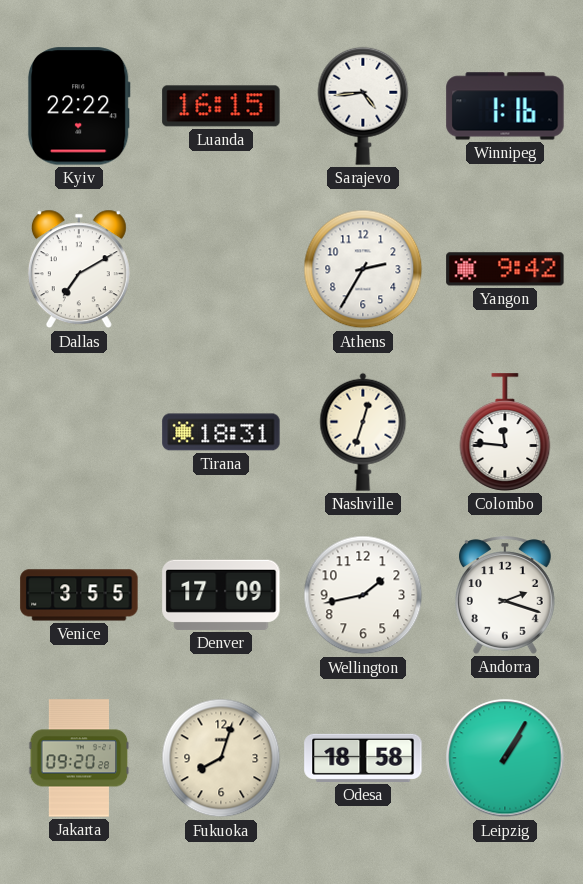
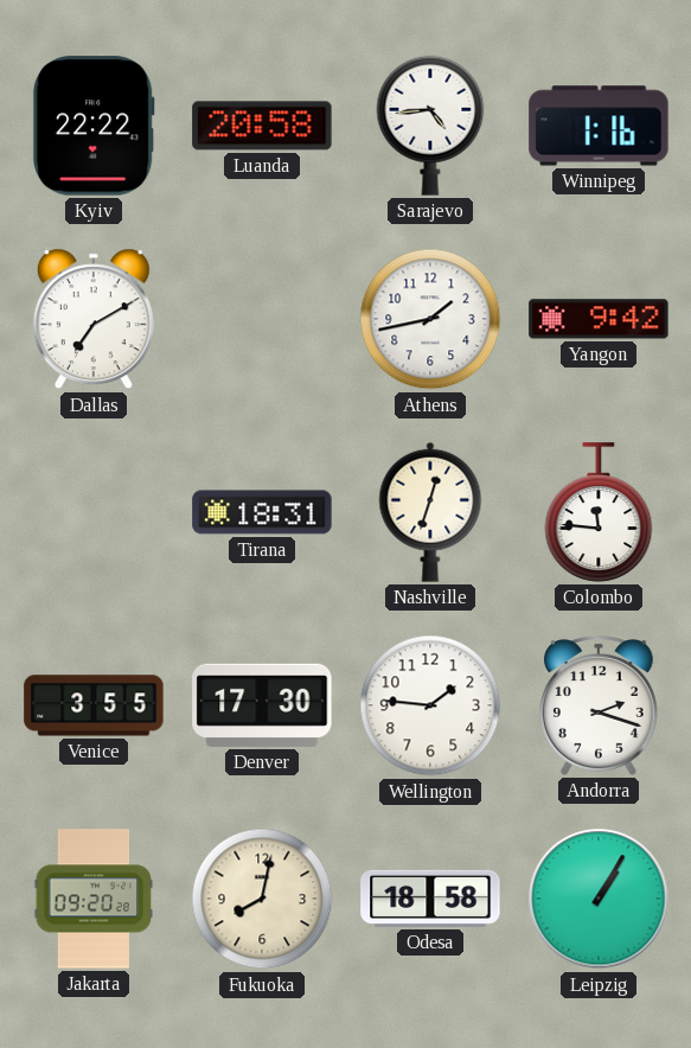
Luanda: 16:15 -> 20:58
Athens: 2:35 -> 1:43
Denver: 17:09 -> 17:30
Wellington: 1:43 -> 1:46
Fukuoka: 8:03 -> 8:02
